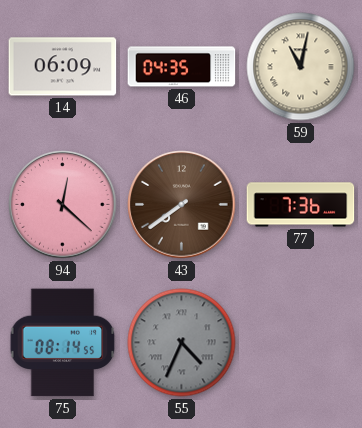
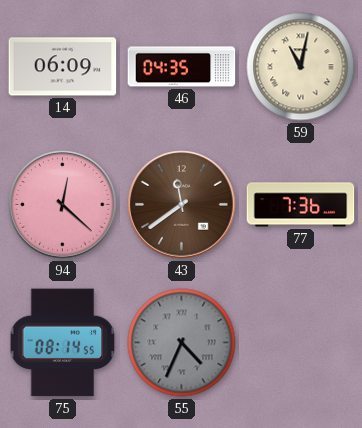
43: 7:39 -> 11:39
